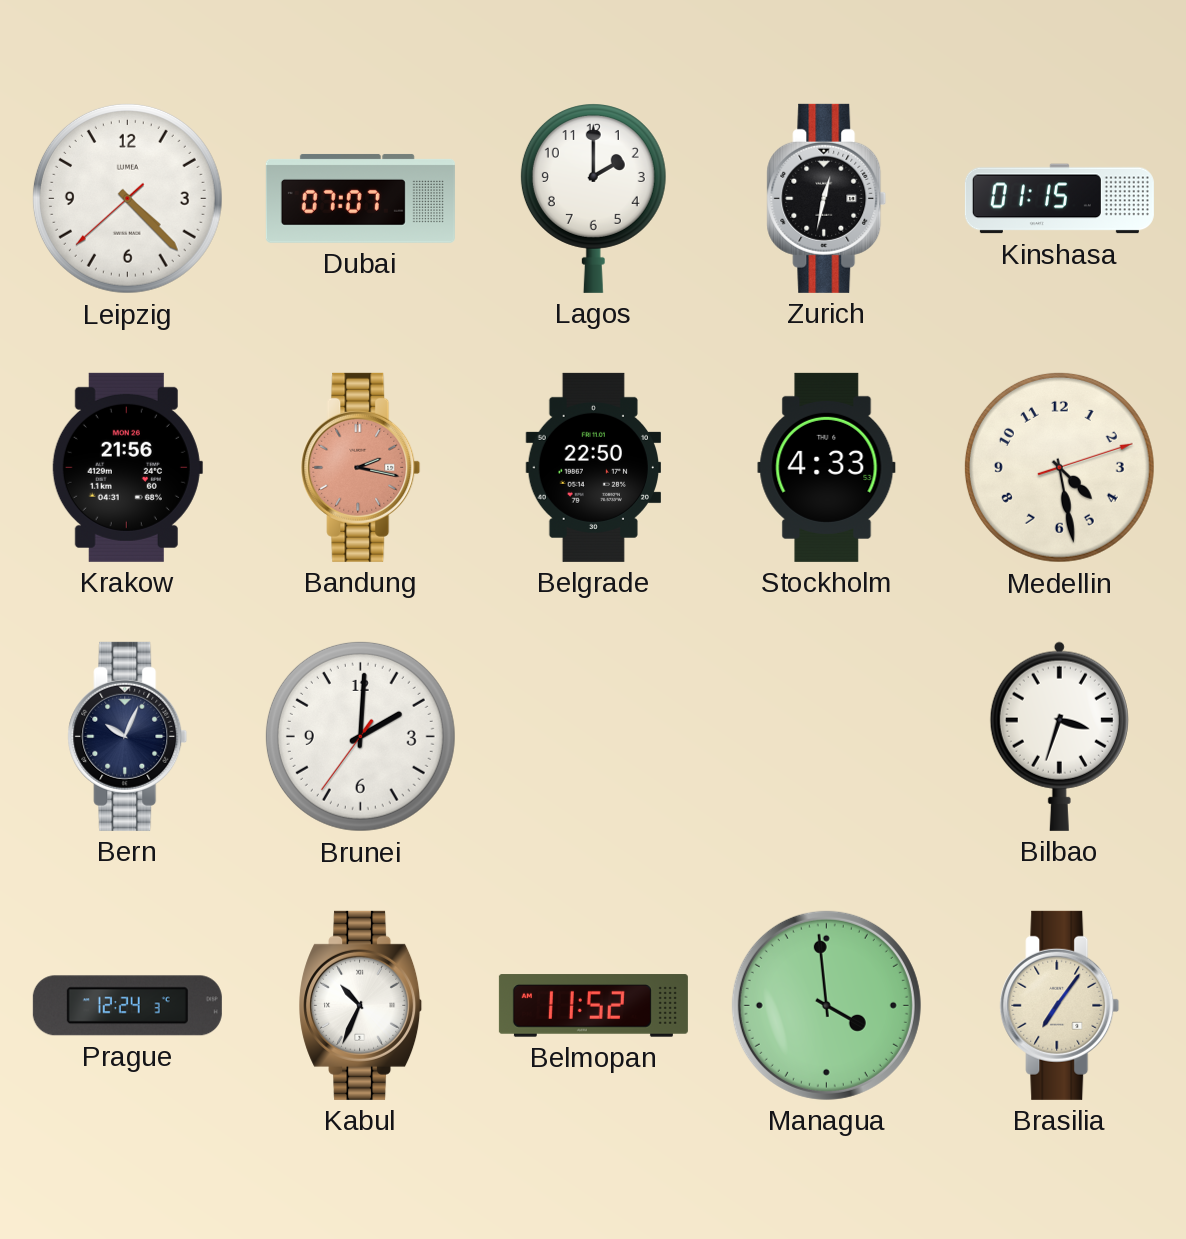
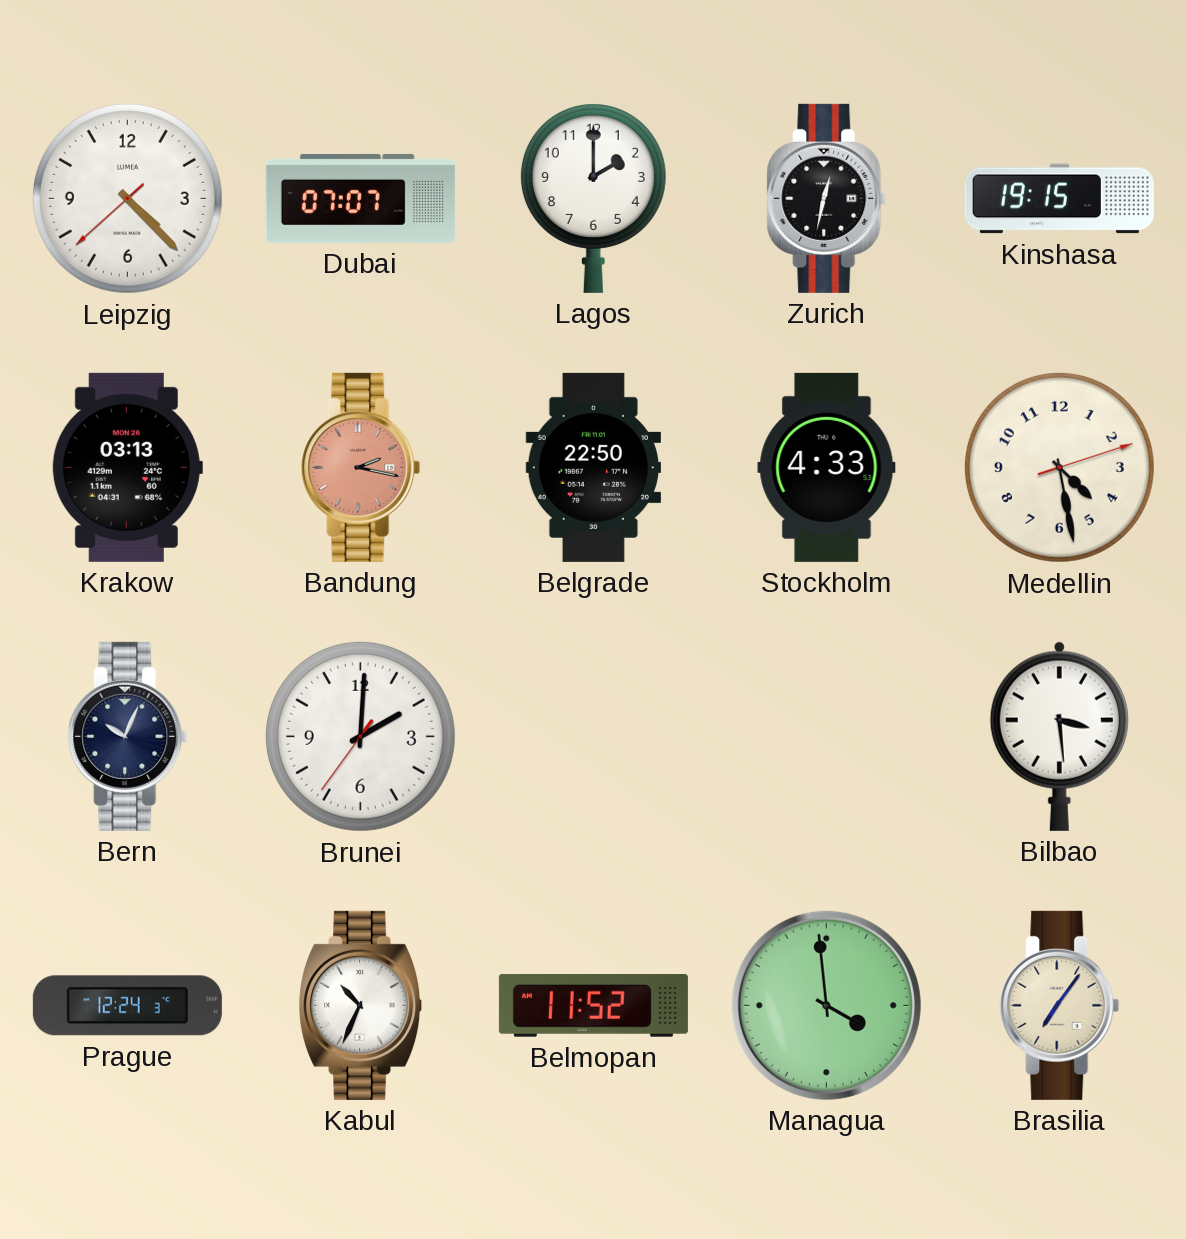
Kinshasa: 01:15 -> 19:15
Krakow: 21:56 -> 03:13
Bilbao: 3:33 -> 3:29
